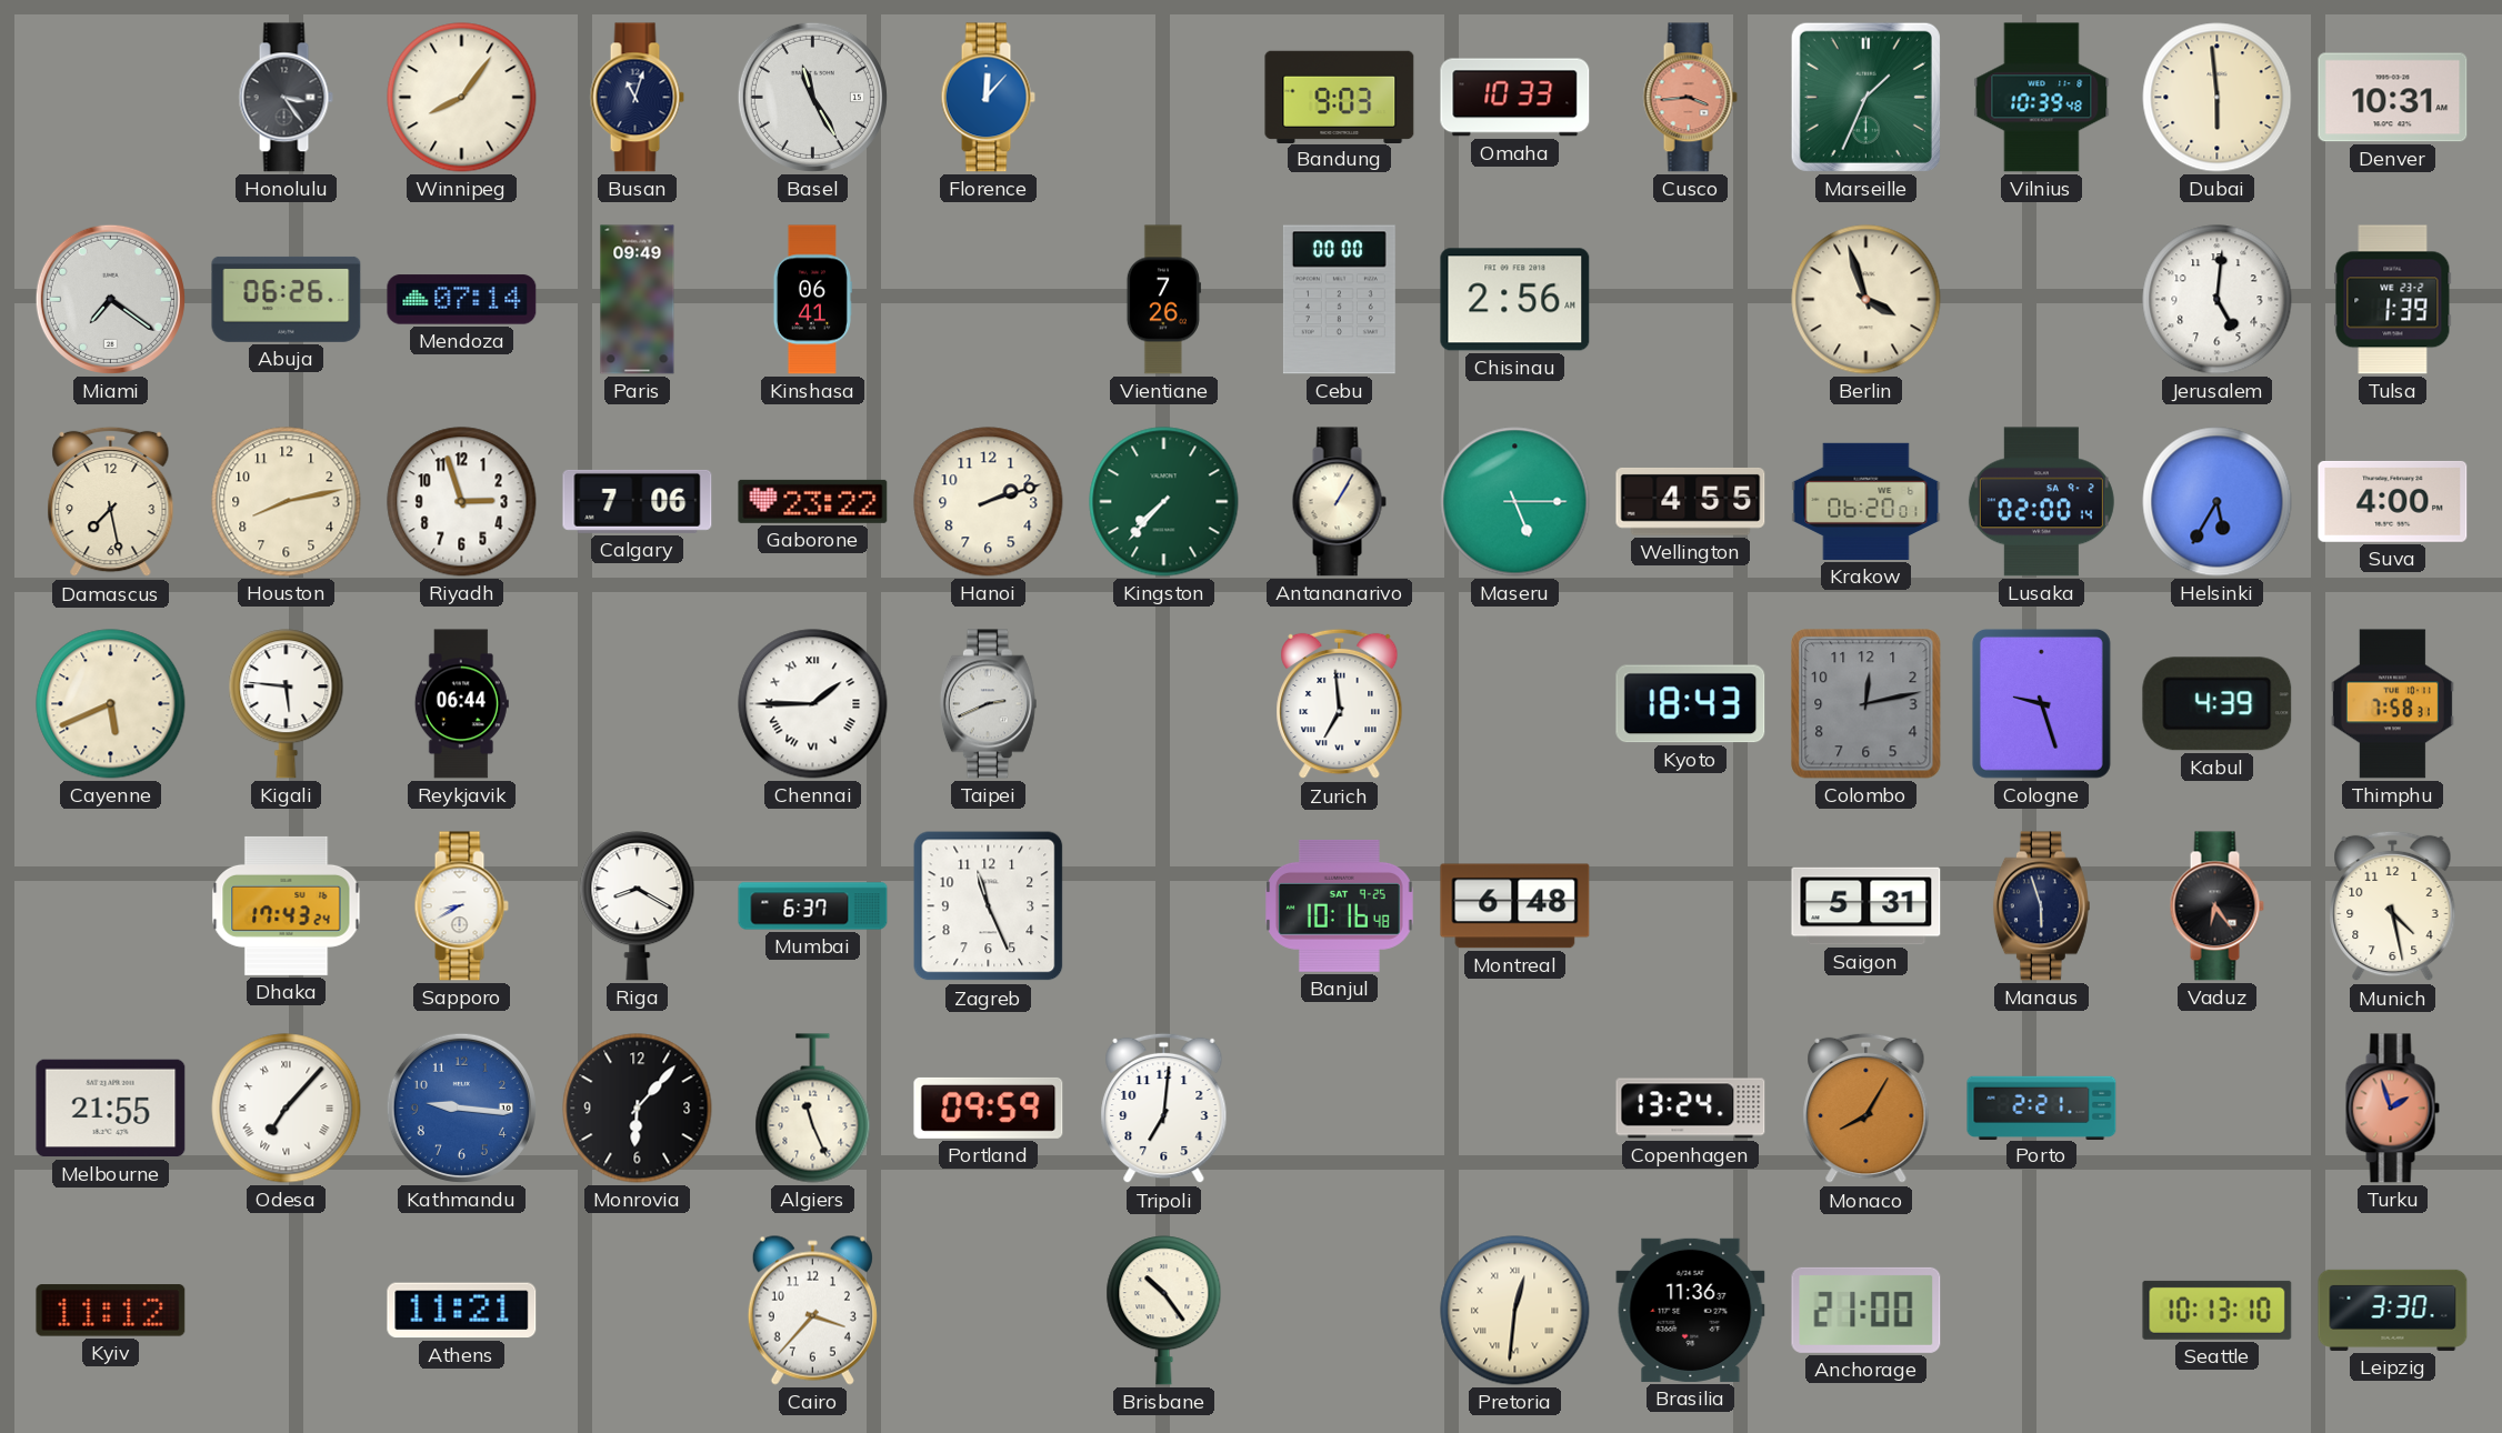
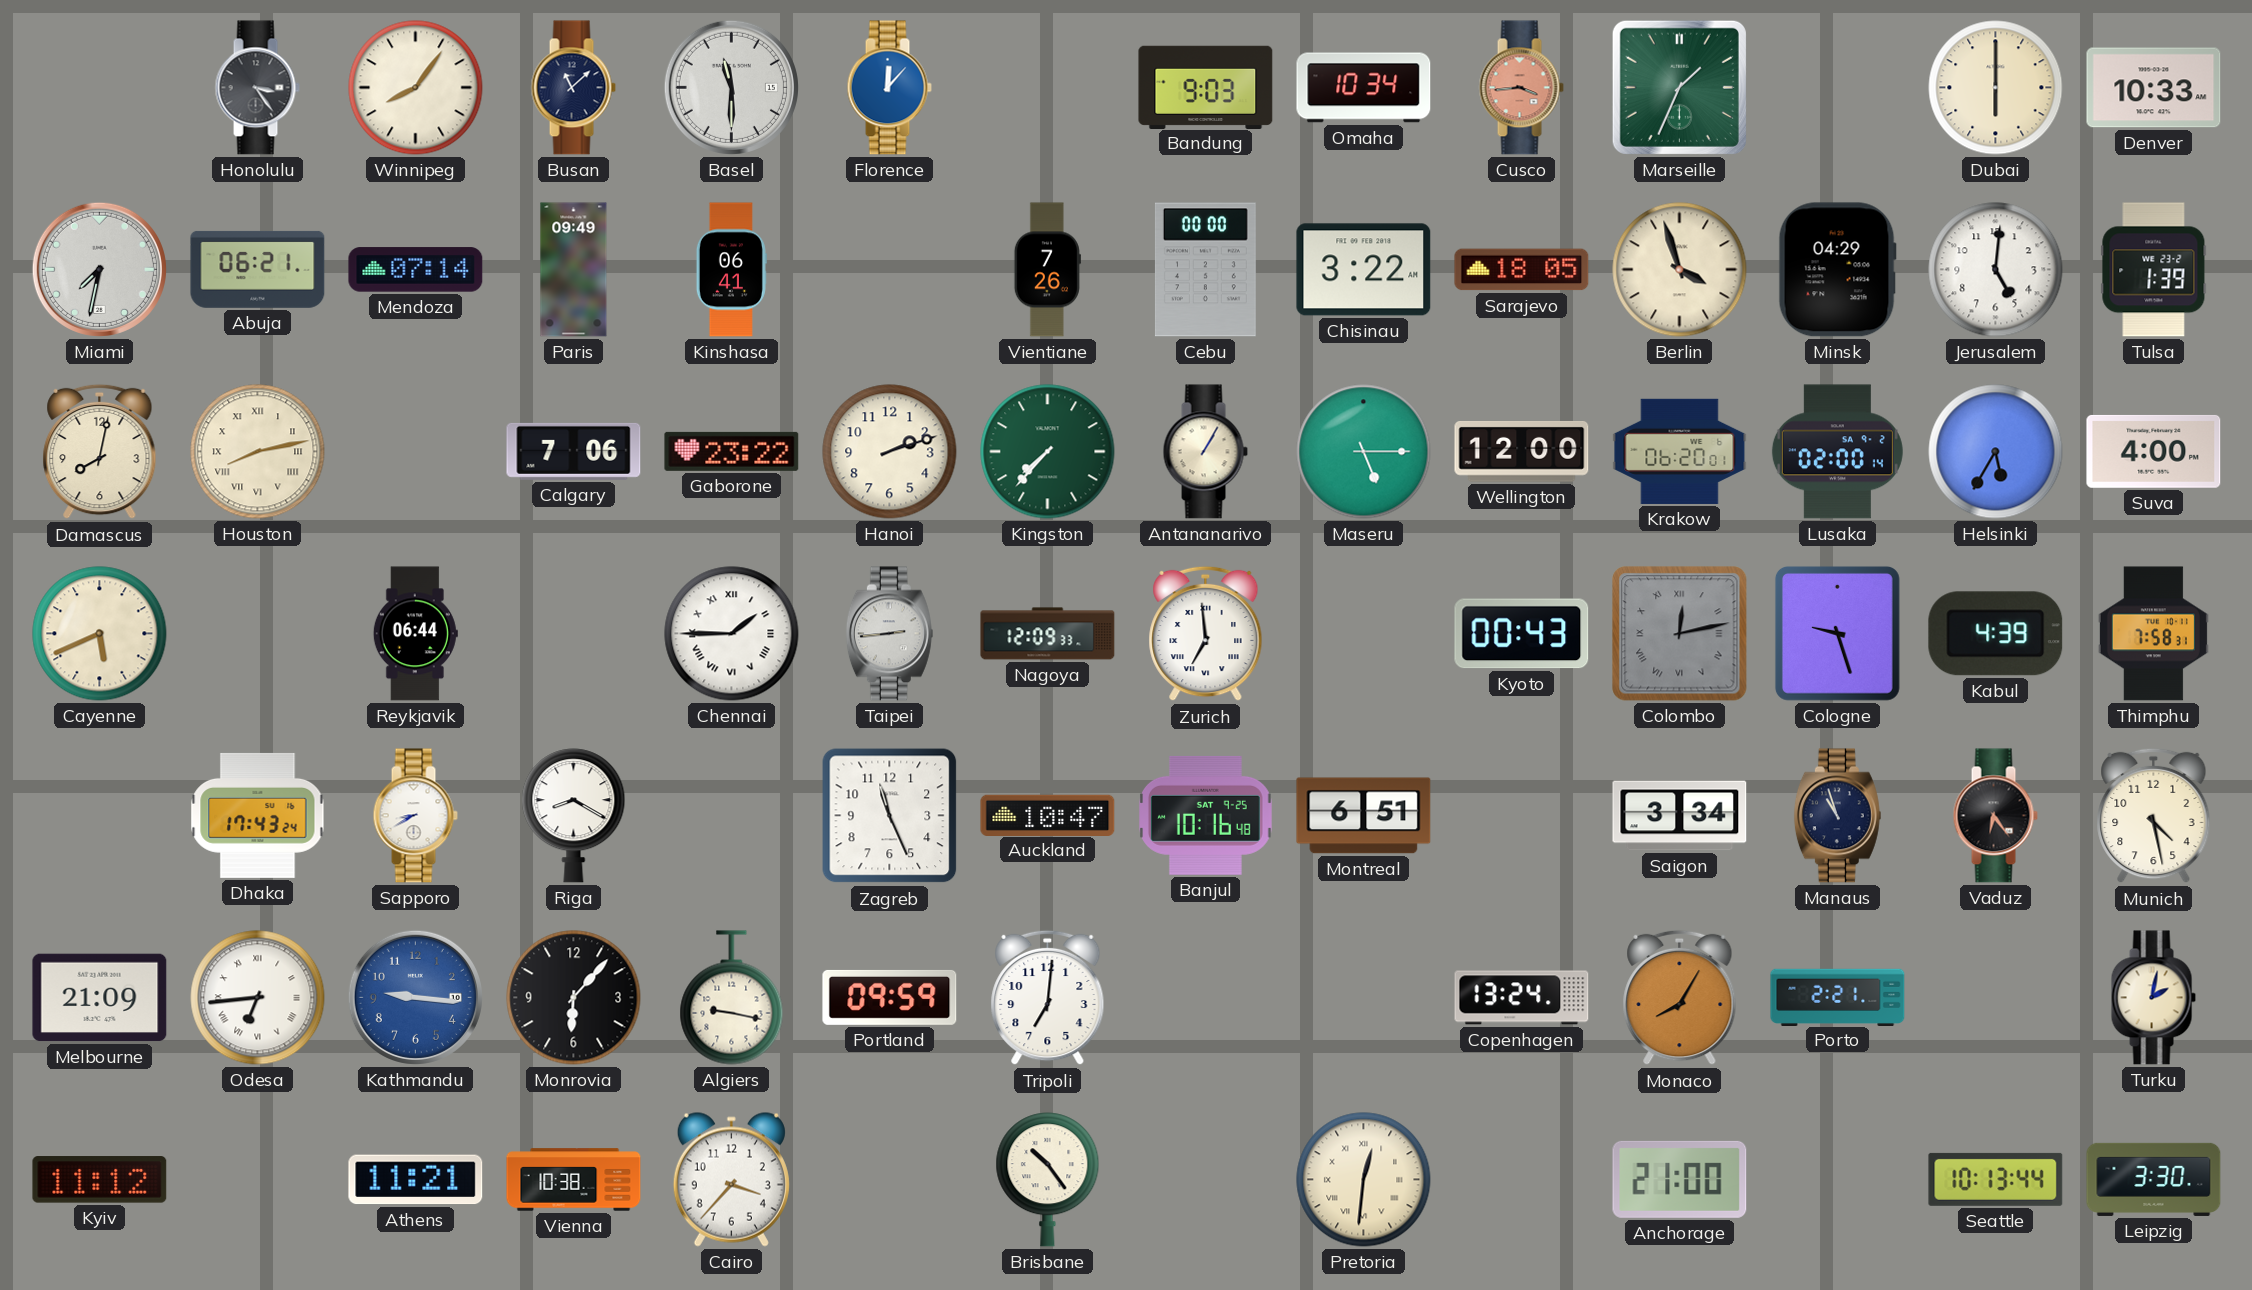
Busan: 11:03 -> 11:08
Basel: 11:25 -> 11:30
Omaha: 10:33 -> 10:34
Vilnius: 10:39 -> none
Dubai: 5:59 -> 6:00
Denver: 10:31 -> 10:33
Miami: 7:21 -> 7:32
Abuja: 06:26 -> 06:21
Chisinau: 2:56 -> 3:22
Sarajevo: none -> 18:05
Minsk: none -> 04:29
Damascus: 7:28 -> 8:02
Houston numerals: Arabic -> Roman
Riyadh: 2:57 -> none
Wellington: 4:55 -> 12:00
Kigali: 5:46 -> none
Taipei: 2:41 -> 2:44
Nagoya: none -> 12:09
Kyoto: 18:43 -> 00:43
Colombo numerals: Arabic -> Roman
Mumbai: 6:37 -> none
Auckland: none -> 10:47
Montreal: 6:48 -> 6:51
Saigon: 5:31 -> 3:34
Manaus: 5:57 -> 10:57
Melbourne: 21:55 -> 21:09
Odesa: 7:07 -> 6:44
Algiers: 11:26 -> 9:17
Turku: 1:57 -> 2:02
Turku dial: salmon -> cream
Vienna: none -> 10:38
Brasilia: 11:36 -> none
Seattle: 10:13:10 -> 10:13:44
